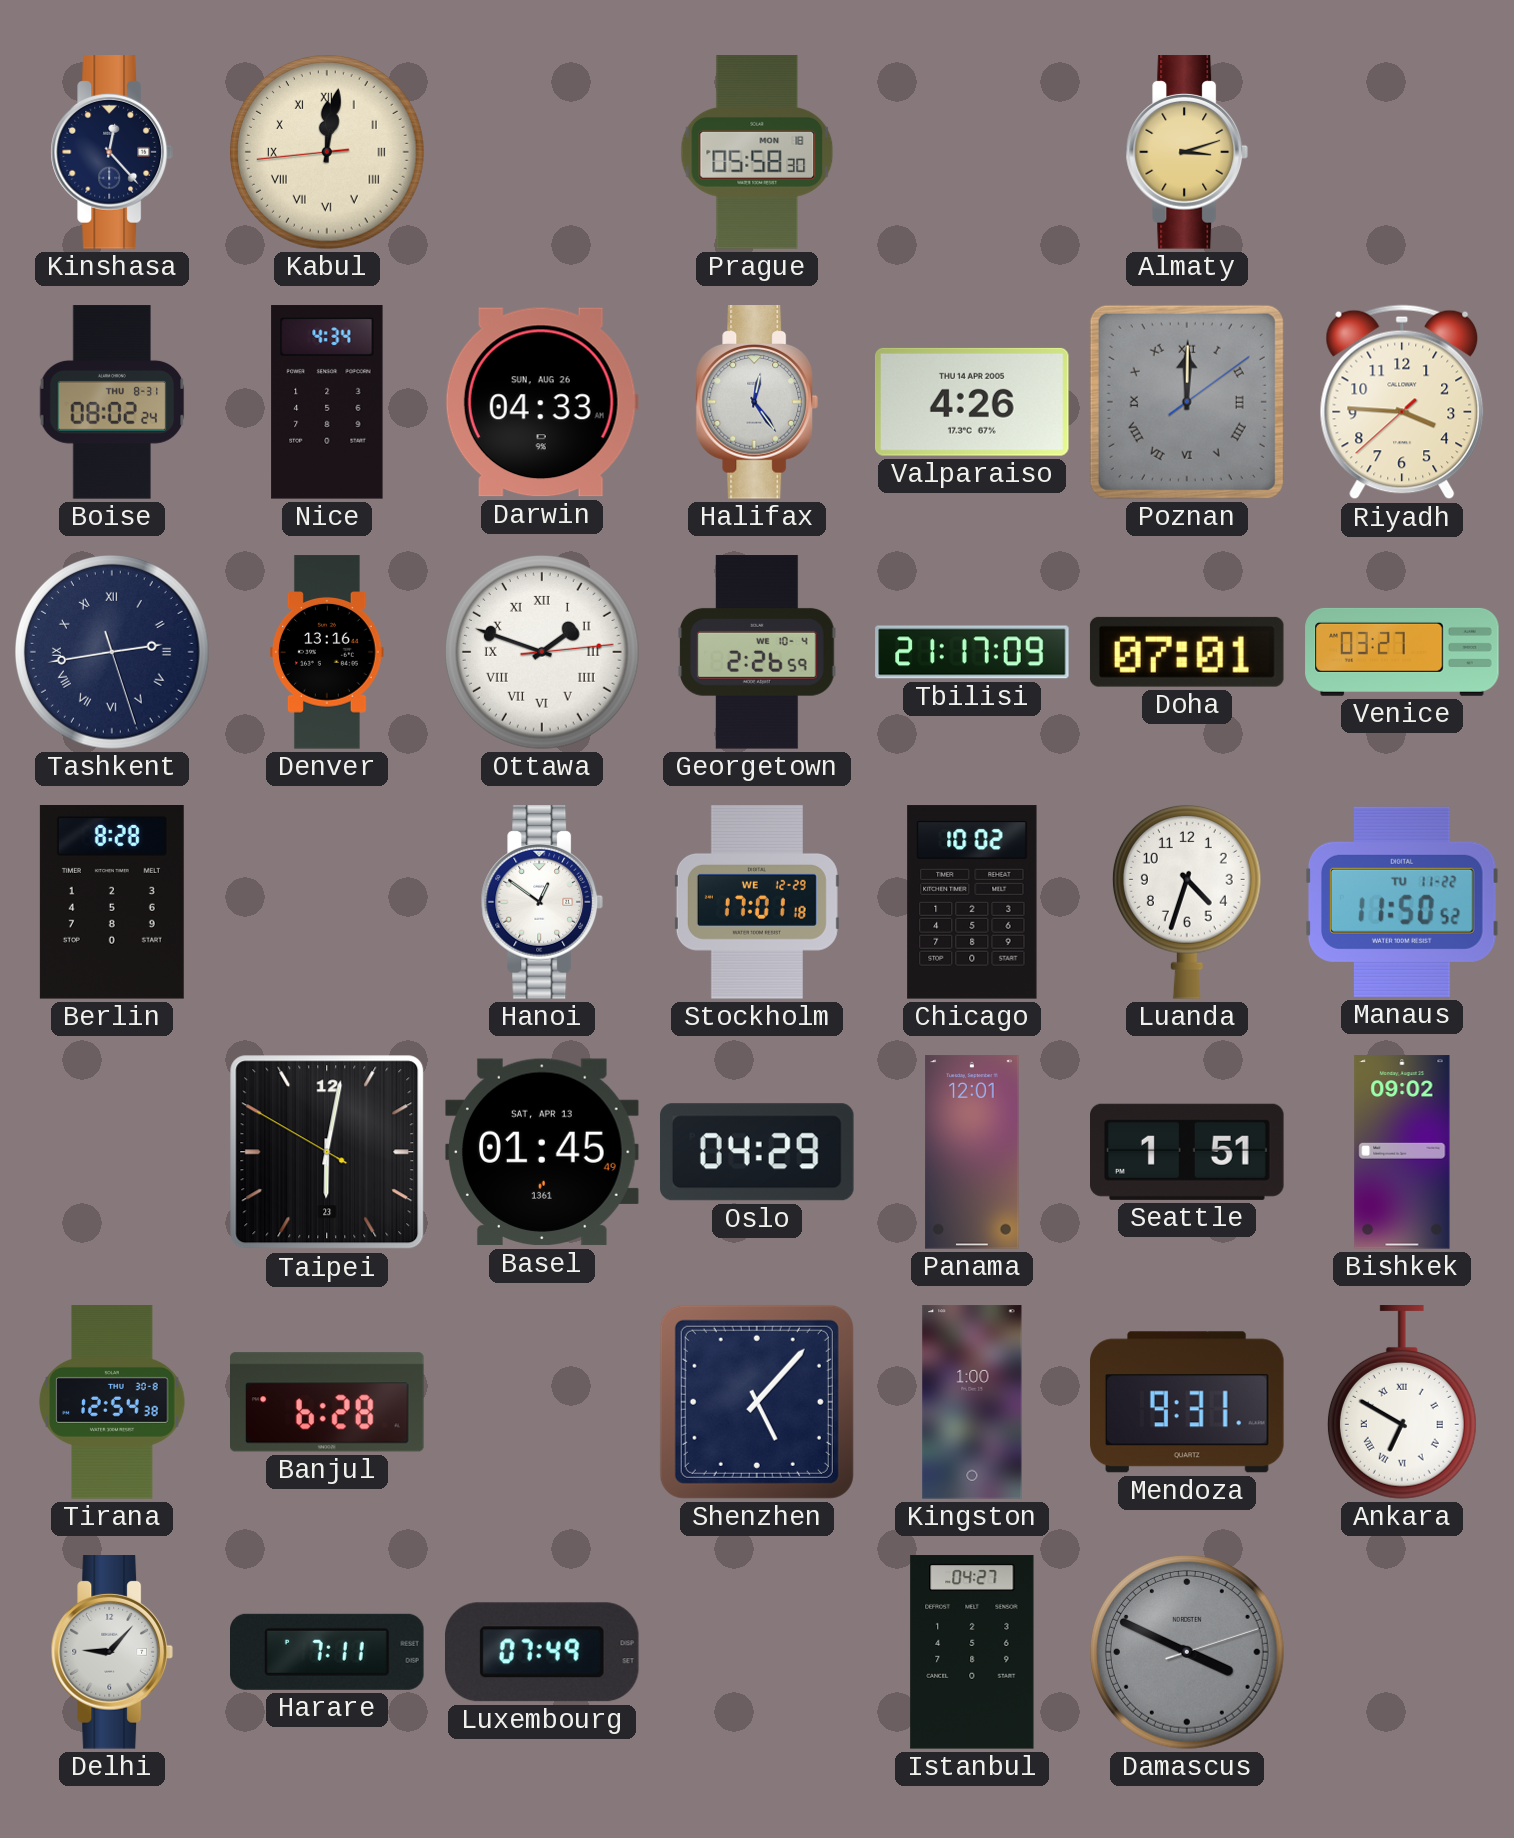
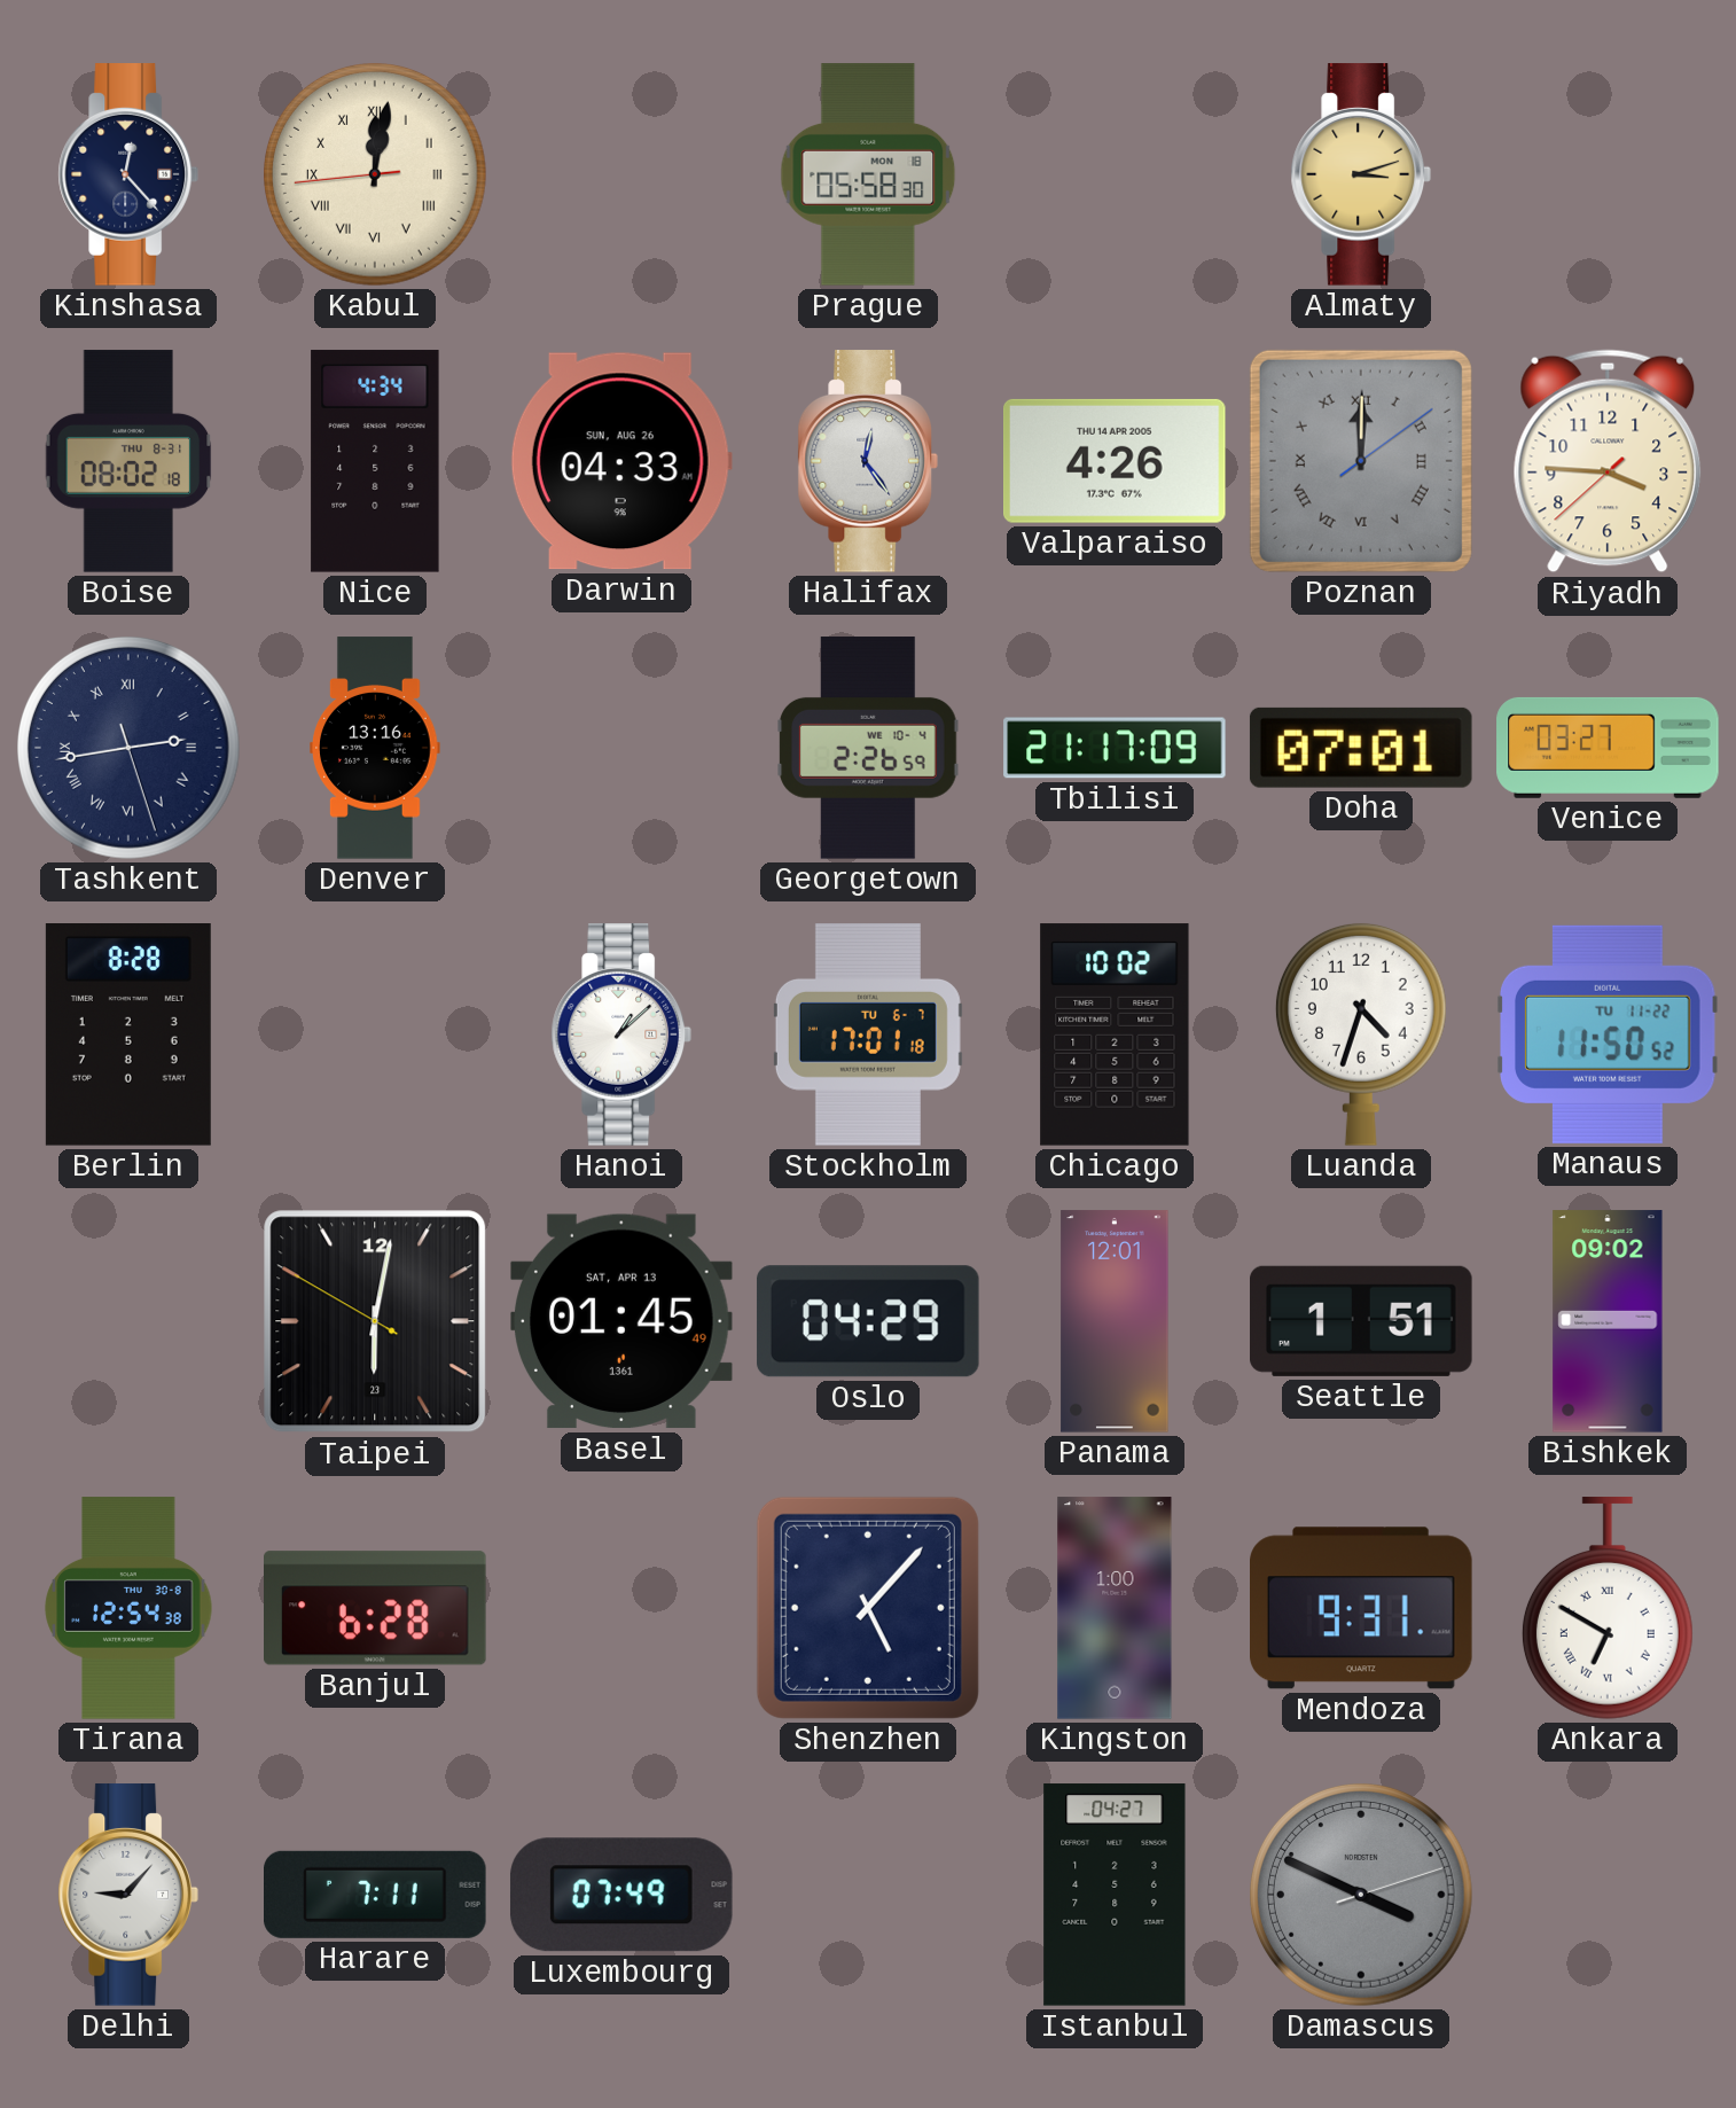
Boise: 08:02:24 -> 08:02:18
Ottawa: 1:48 -> none
Hanoi: 12:51 -> 1:08
Stockholm date: WE 12-29 -> TU 6-7
